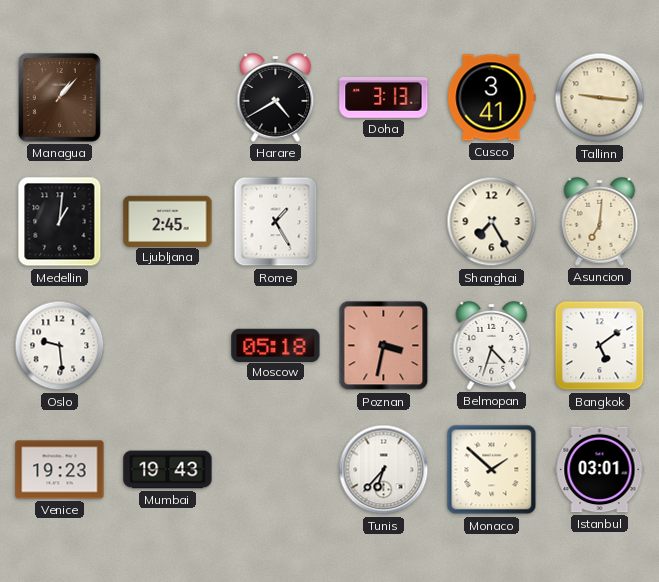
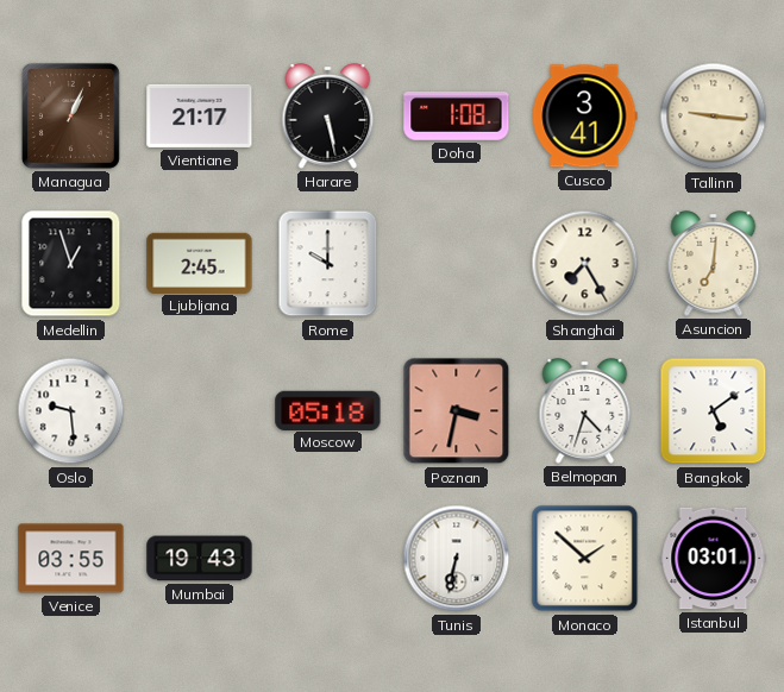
Managua: 1:07 -> 1:04
Vientiane: none -> 21:17
Harare: 4:40 -> 5:28
Doha: 3:13 -> 1:08
Medellin: 1:01 -> 12:57
Rome: 1:25 -> 10:00
Venice: 19:23 -> 03:55
Tunis: 6:37 -> 6:32
